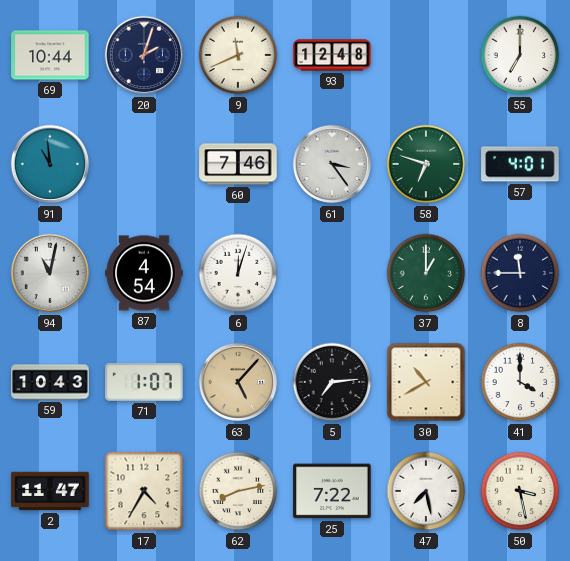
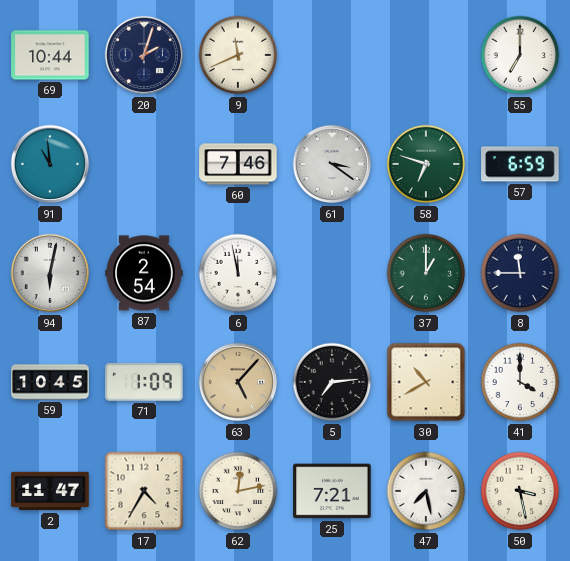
93: 12:48 -> none
61: 3:24 -> 3:21
57: 4:01 -> 6:59
94: 11:02 -> 6:02
87: 4:54 -> 2:54
6: 12:03 -> 11:58
59: 10:43 -> 10:45
71: 1:07 -> 1:09
62: 8:13 -> 12:13
25: 7:22 -> 7:21
